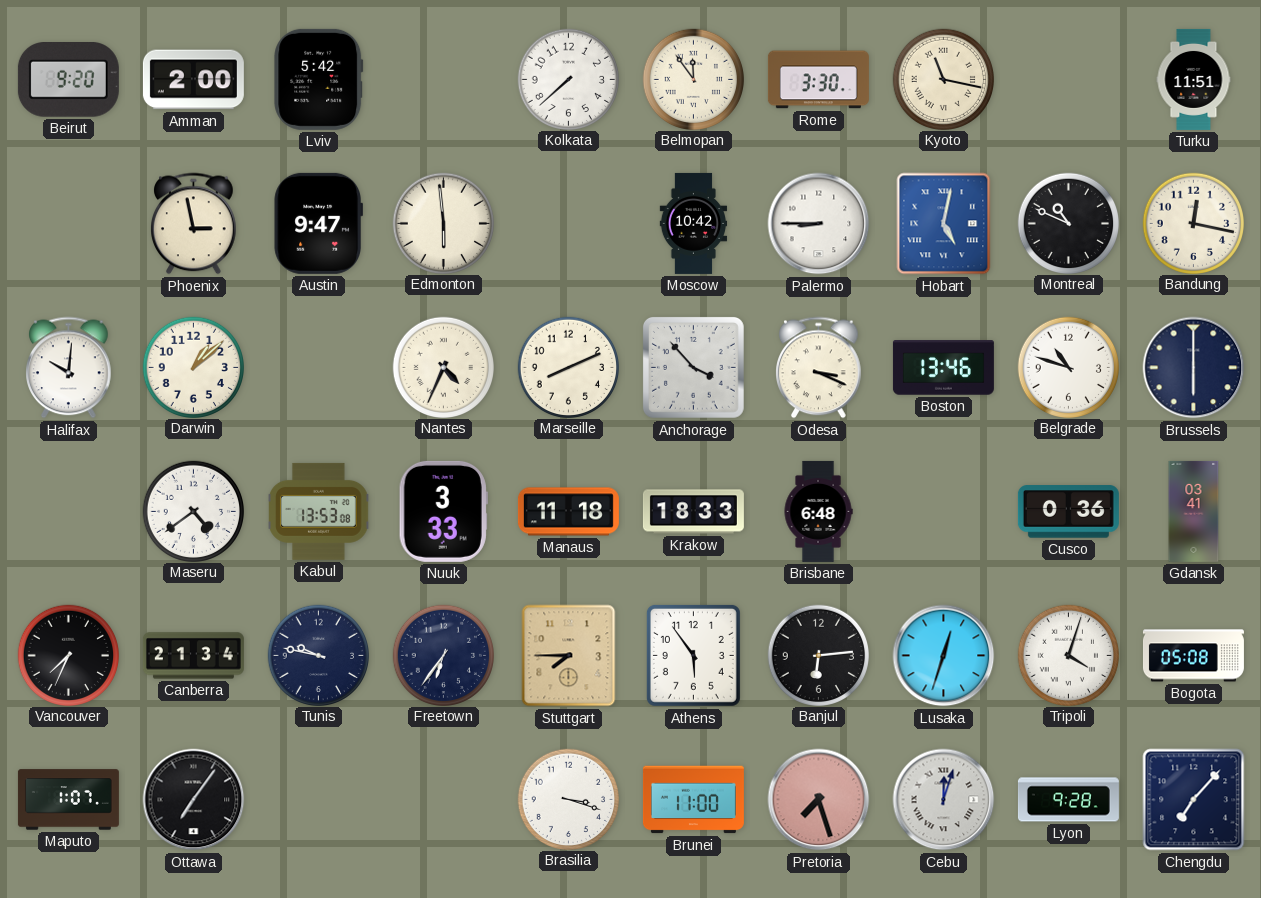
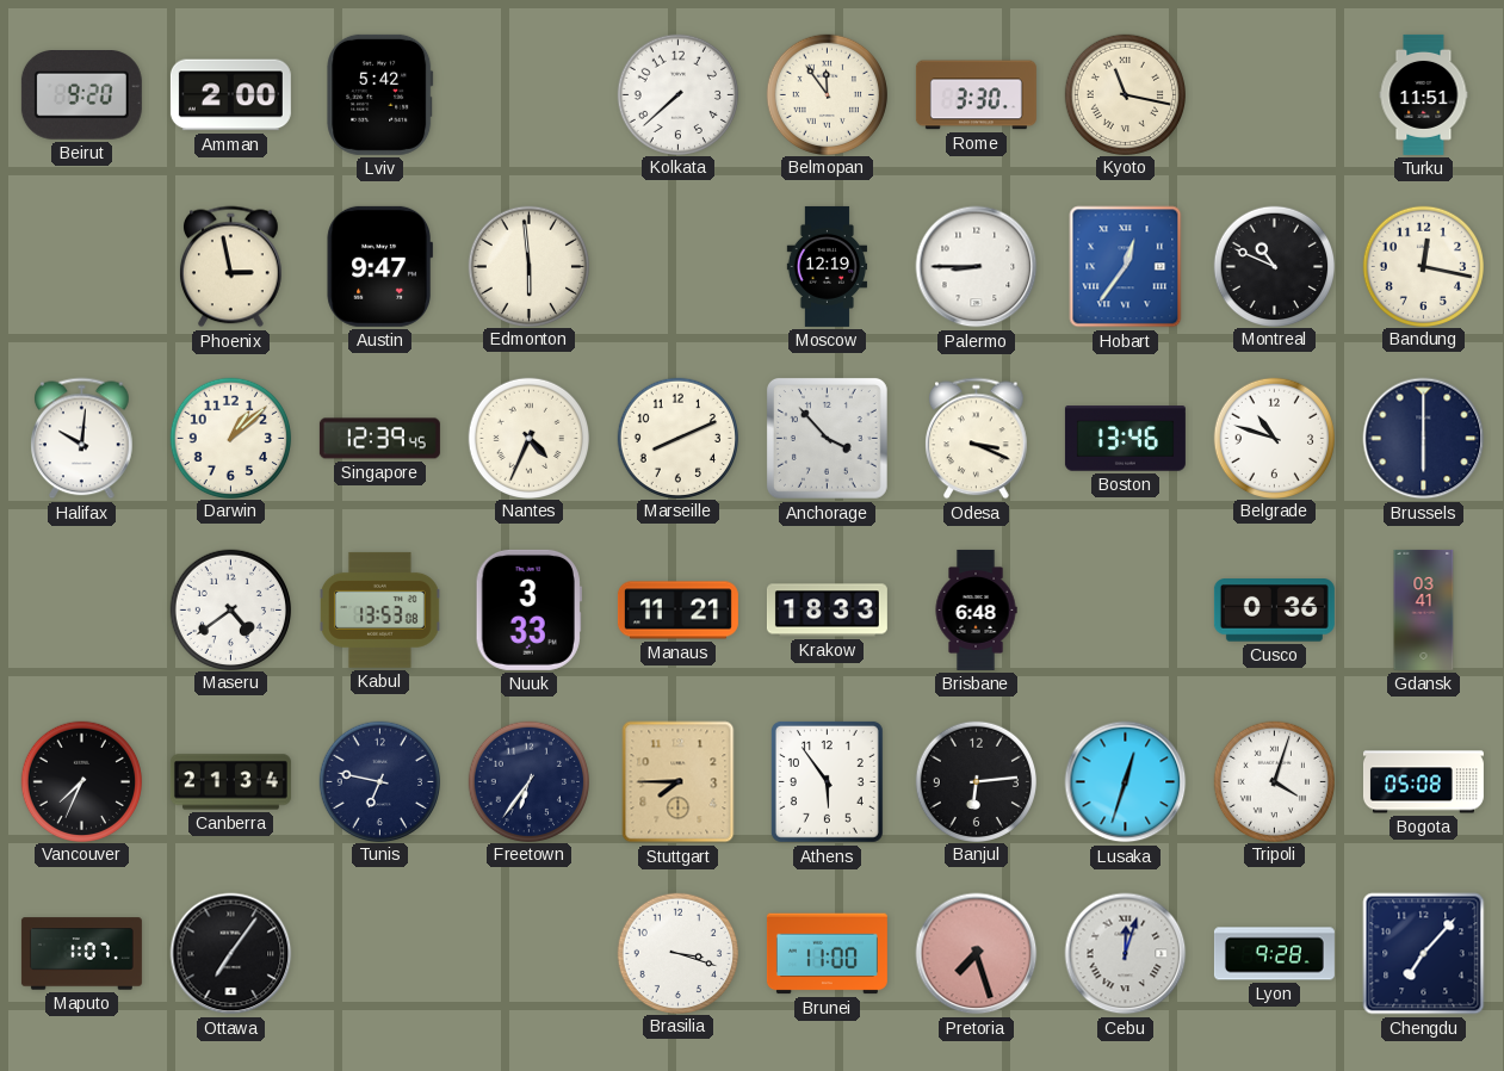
Moscow: 10:42 -> 12:19
Hobart: 5:02 -> 12:36
Singapore: none -> 12:39
Manaus: 11:18 -> 11:21
Tunis: 9:47 -> 6:47
